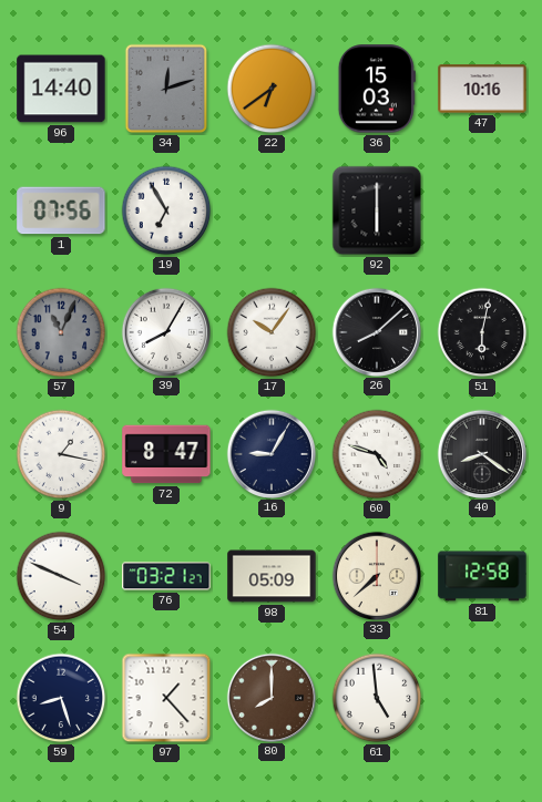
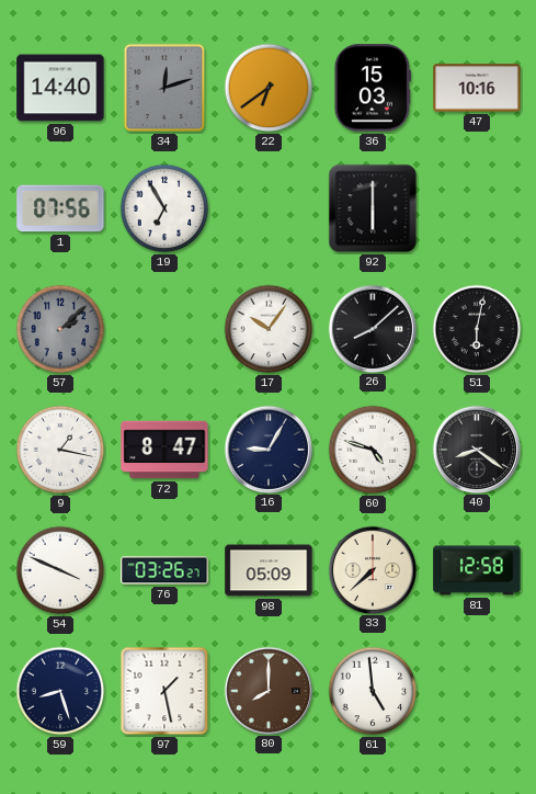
57: 11:04 -> 2:08
39: 8:05 -> none
76: 03:21 -> 03:26
97: 1:23 -> 1:28
